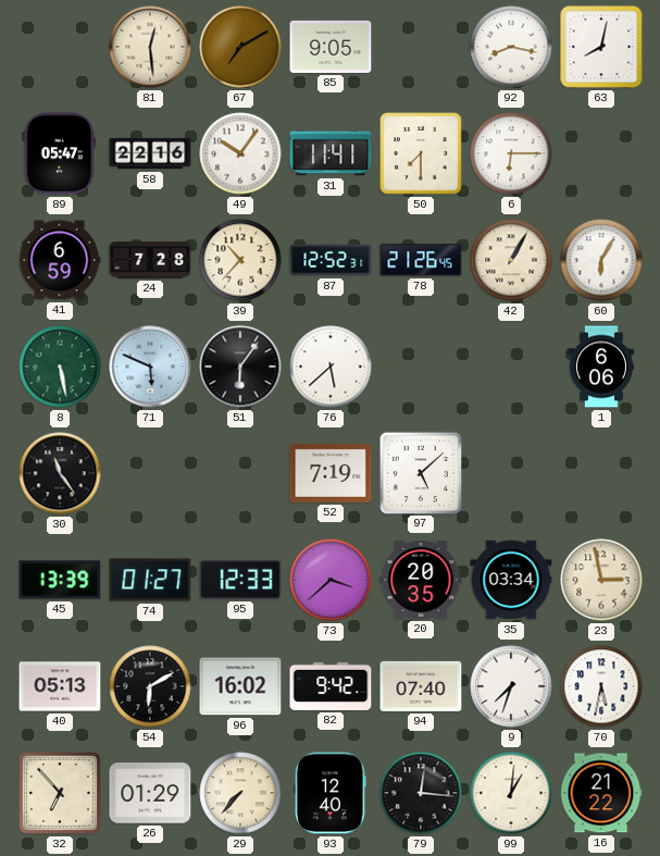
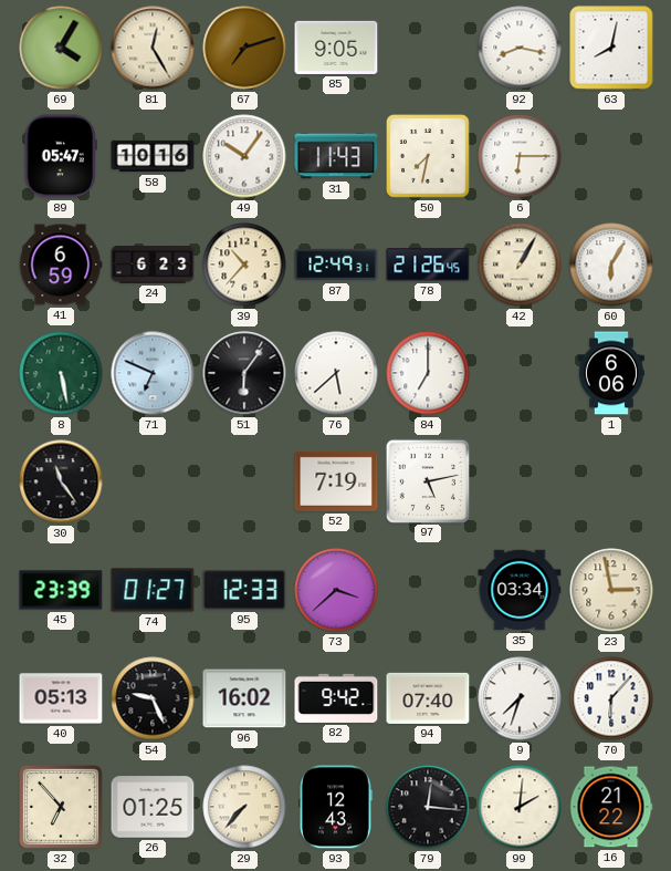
69: none -> 4:05
81: 12:29 -> 12:25
67: 7:10 -> 7:12
58: 22:16 -> 10:16
31: 11:41 -> 11:43
50: 7:30 -> 7:32
24: 7:28 -> 6:23
87: 12:52 -> 12:49
71: 5:49 -> 6:49
84: none -> 7:00
97: 5:08 -> 5:13
45: 13:39 -> 23:39
20: 20:35 -> none
54: 6:10 -> 9:26
70: 5:32 -> 6:07
26: 01:29 -> 01:25
93: 12:40 -> 12:43
99: 1:01 -> 2:01
